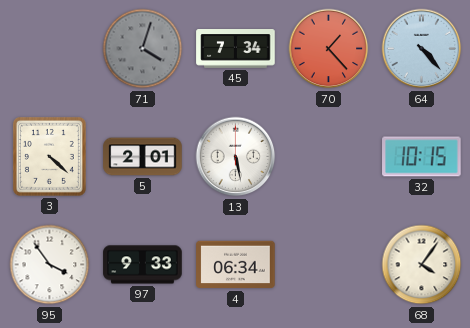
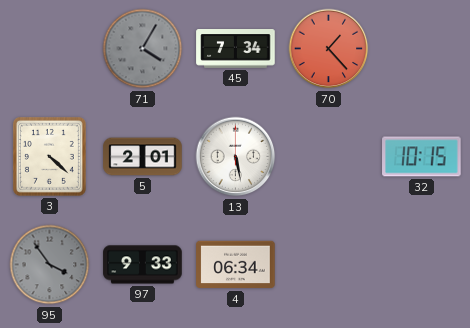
71: 4:03 -> 4:05
64: 4:23 -> none
95 dial: white -> grey
68: 4:06 -> none
